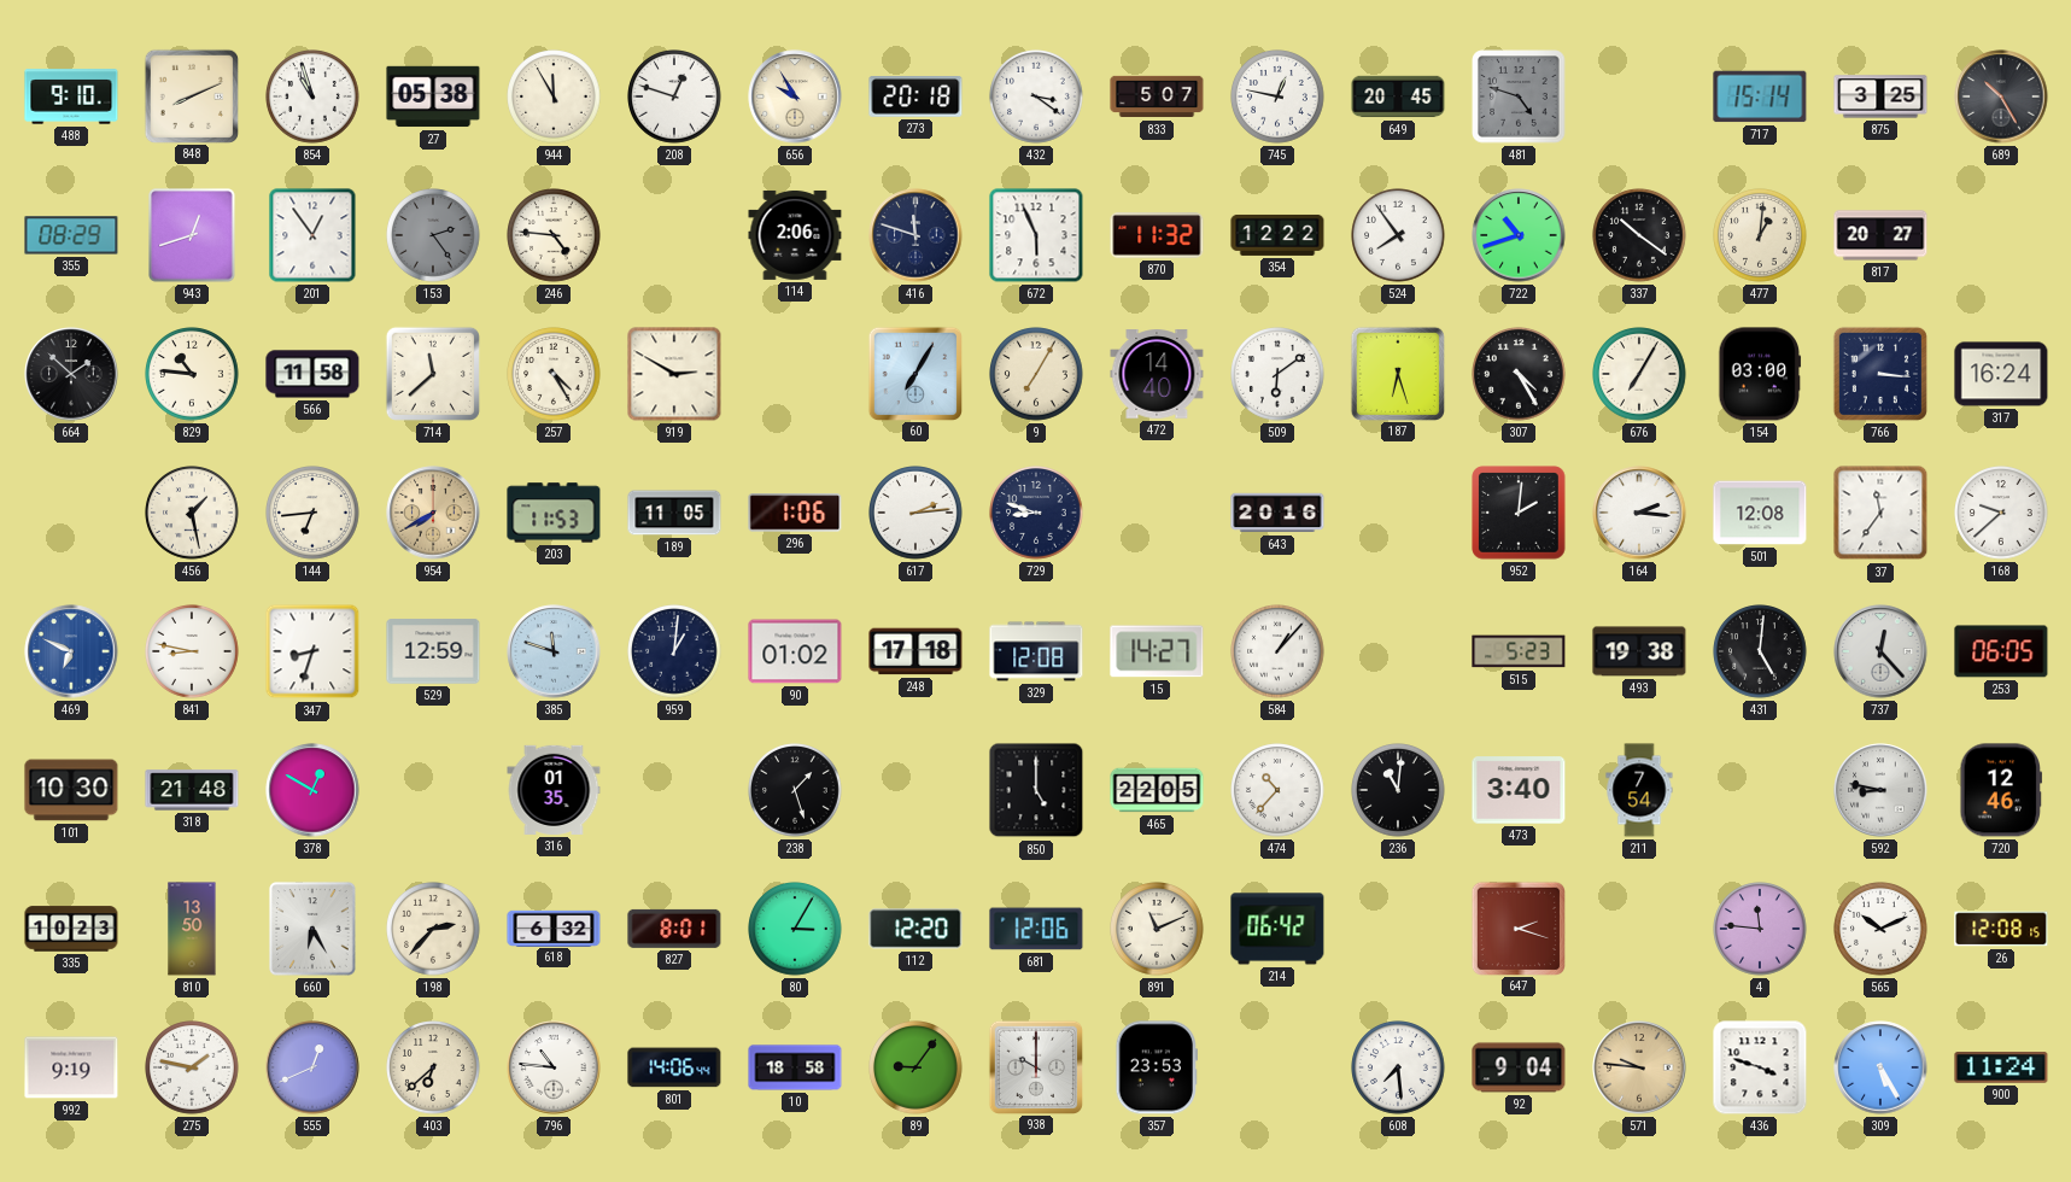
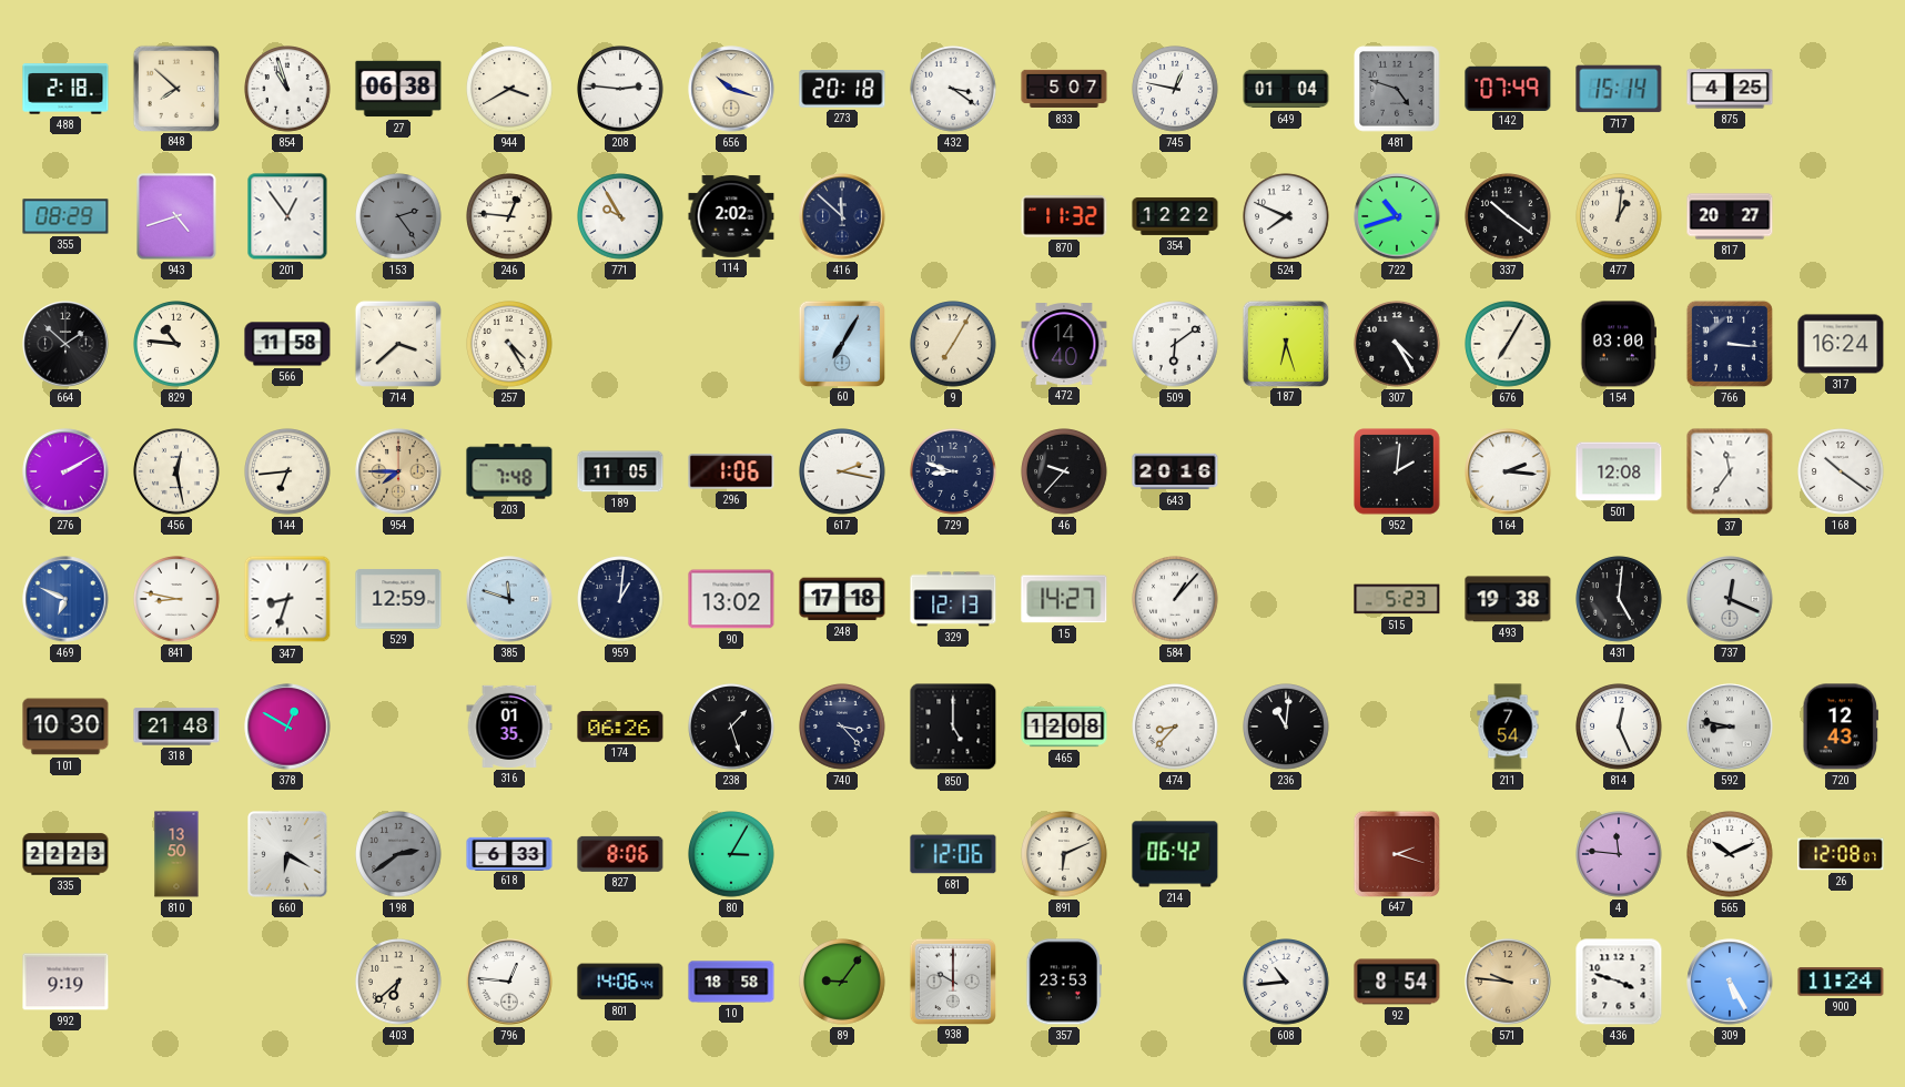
488: 9:10 -> 2:18
848: 8:11 -> 7:52
27: 05:38 -> 06:38
944: 11:55 -> 3:40
208: 12:48 -> 2:46
656: 9:55 -> 10:18
649: 20:45 -> 01:04
142: none -> 07:49
875: 3:25 -> 4:25
689: 10:25 -> none
943: 12:42 -> 4:42
246: 4:46 -> 12:46
771: none -> 9:55
114: 2:06 -> 2:02
416: 11:48 -> 11:52
672: 5:56 -> none
524: 7:54 -> 7:49
714: 11:38 -> 3:38
919: 2:50 -> none
276: none -> 2:10
456: 1:28 -> 12:28
954: 7:40 -> 7:45
203: 11:53 -> 7:48
617: 2:14 -> 2:17
46: none -> 9:37
168: 9:38 -> 10:21
90: 01:02 -> 13:02
329: 12:08 -> 12:13
737: 12:23 -> 12:19
253: 06:05 -> none
174: none -> 06:26
740: none -> 3:23
465: 22:05 -> 12:08
474: 10:37 -> 8:37
473: 3:40 -> none
814: none -> 12:26
720: 12:46 -> 12:43
335: 10:23 -> 22:23
660: 6:25 -> 6:20
198: 2:37 -> 2:39
198 dial: cream -> grey
618: 6:32 -> 6:33
827: 8:01 -> 8:06
112: 12:20 -> none
891: 11:11 -> 6:11
26: 12:08:15 -> 12:08:07
275: 1:47 -> none
555: 12:41 -> none
796: 10:46 -> 12:46
608: 7:29 -> 10:44
92: 9:04 -> 8:54
